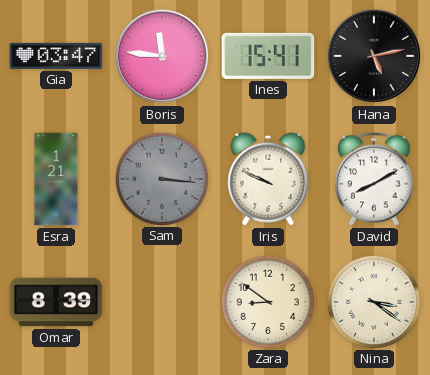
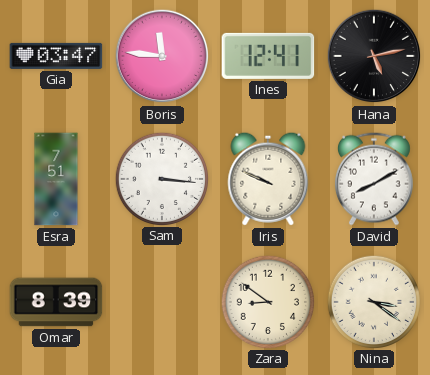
Ines: 15:41 -> 12:41
Esra: 1:21 -> 7:51
Sam dial: grey -> white
